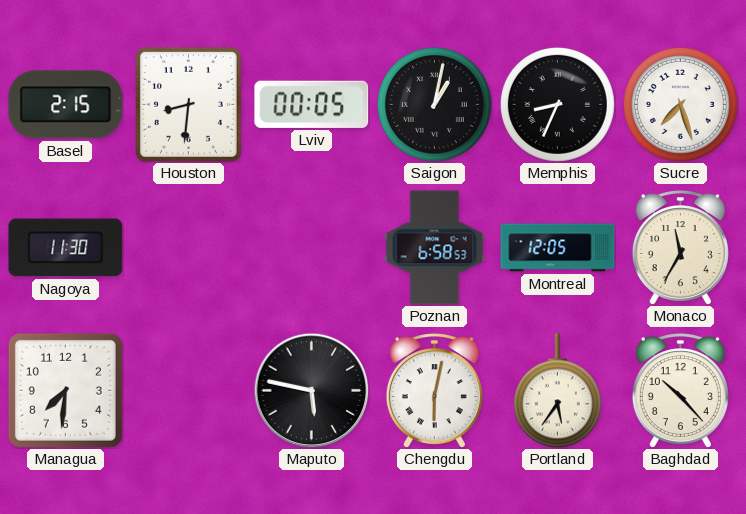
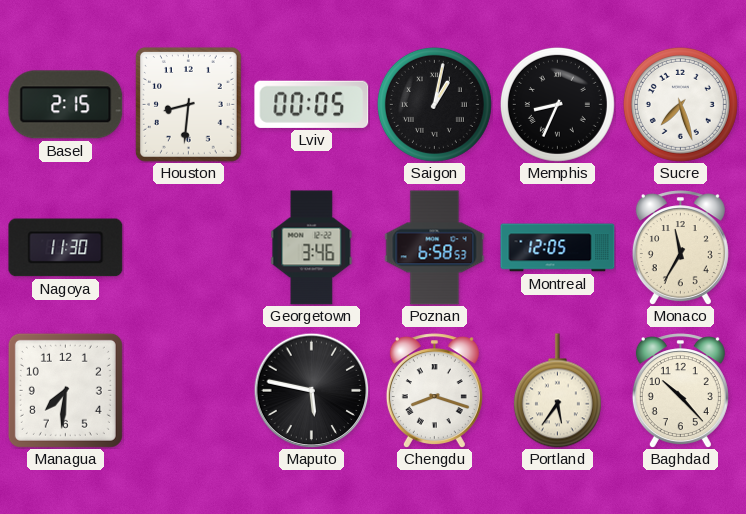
Georgetown: none -> 3:46
Chengdu: 6:02 -> 8:18
